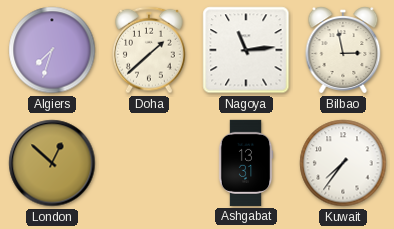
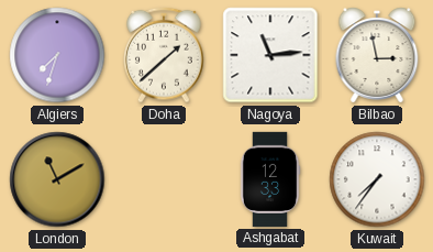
London: 12:52 -> 11:10
Ashgabat: 13:31 -> 12:33
